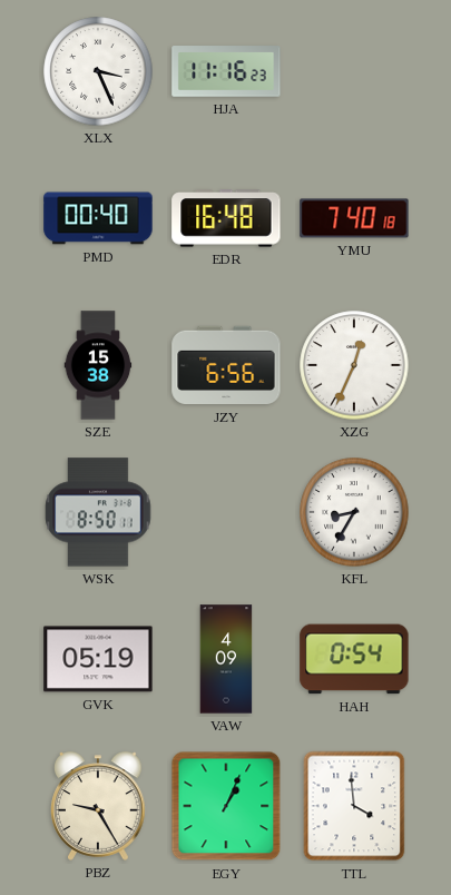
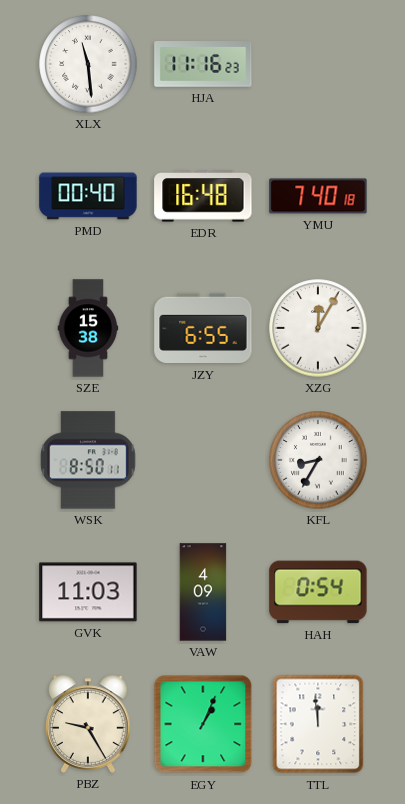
XLX: 3:26 -> 11:29
JZY: 6:56 -> 6:55
XZG: 12:34 -> 12:05
GVK: 05:19 -> 11:03
TTL: 3:59 -> 11:59
